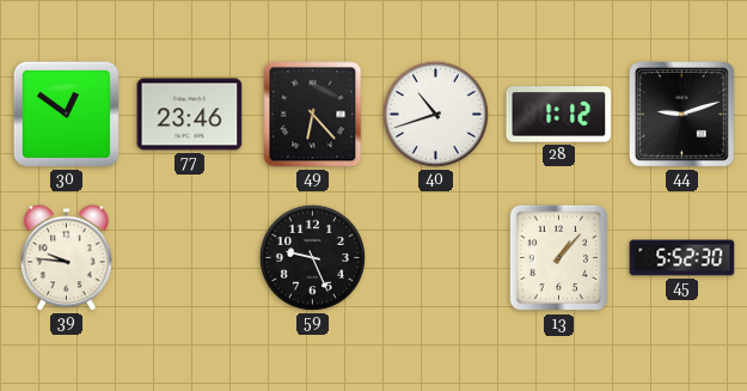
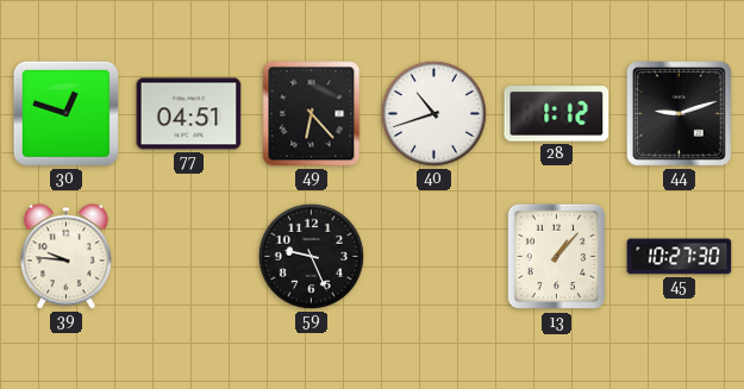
30: 12:51 -> 12:48
77: 23:46 -> 04:51
45: 5:52 -> 10:27
